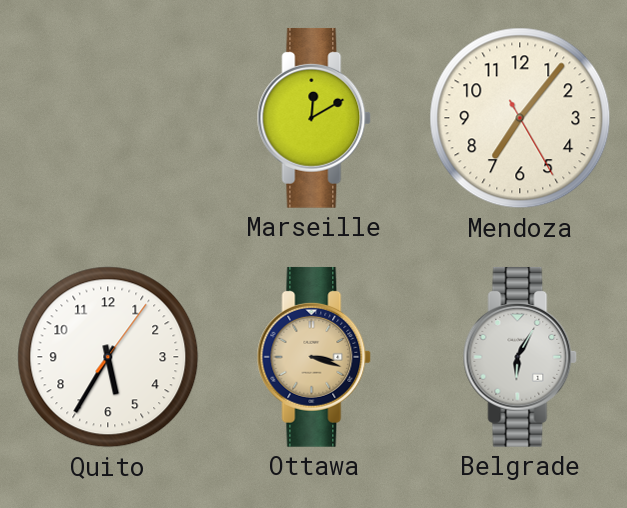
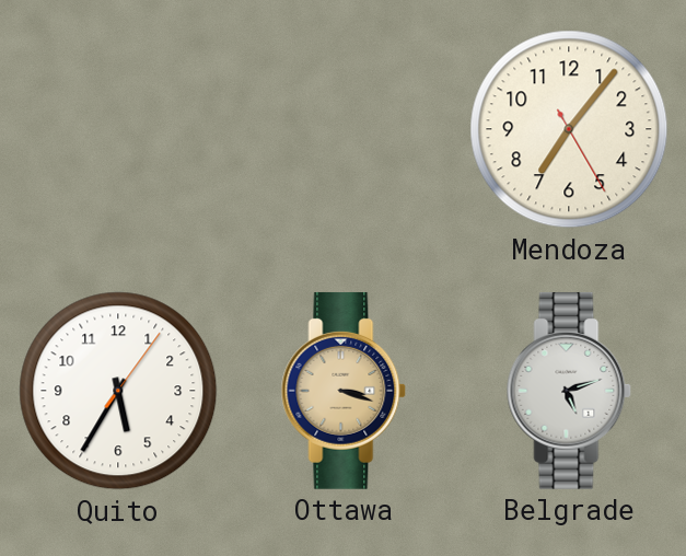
Marseille: 12:10 -> none
Belgrade: 6:05 -> 5:12
